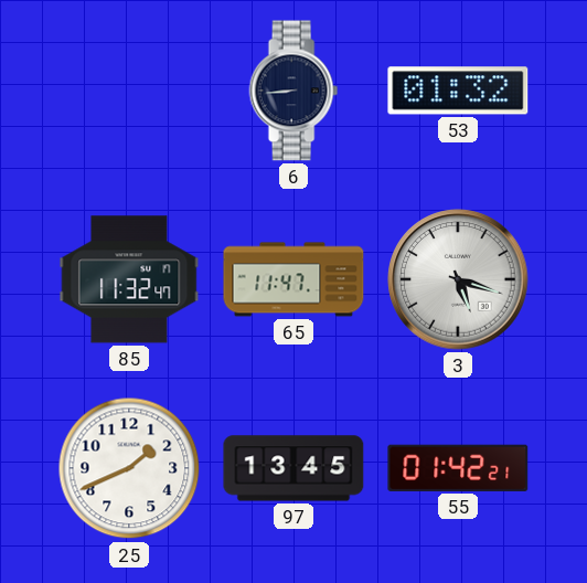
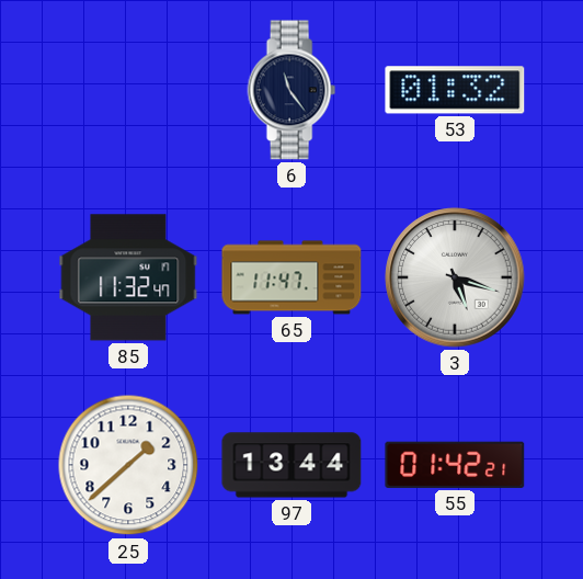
6: 8:44 -> 11:24
25: 1:41 -> 1:38
97: 13:45 -> 13:44
